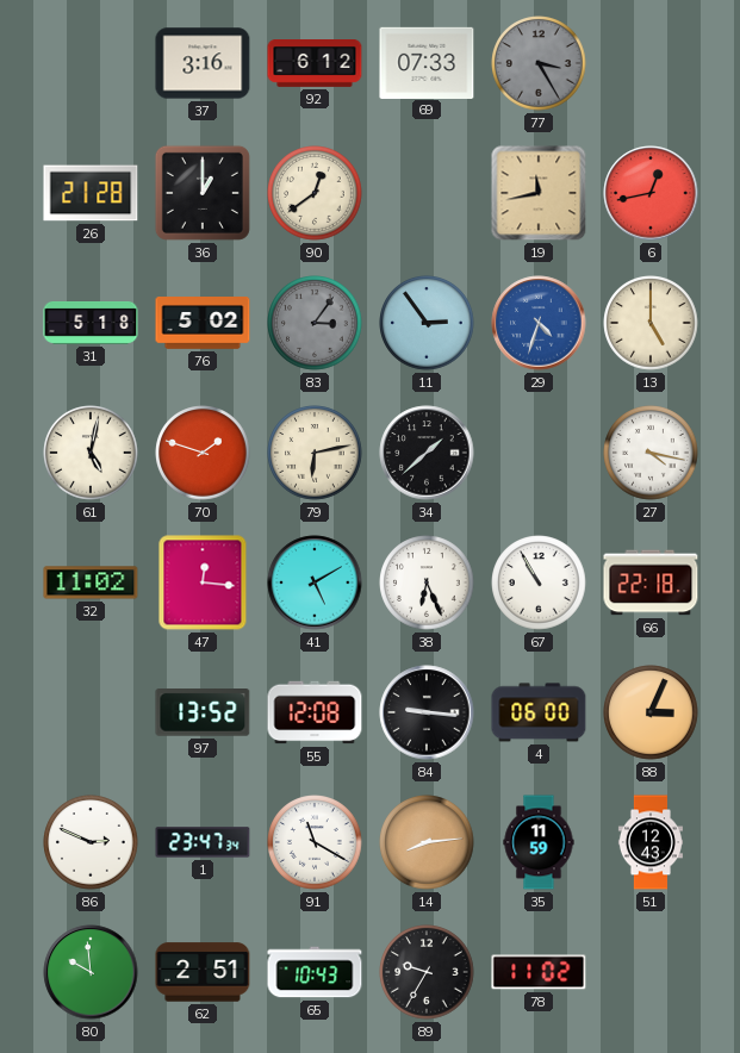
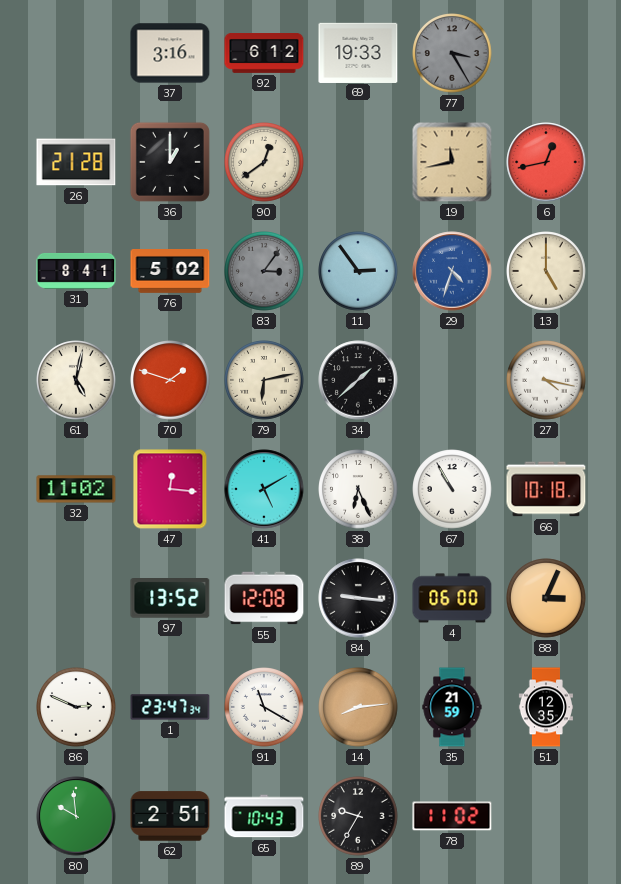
69: 07:33 -> 19:33
31: 5:18 -> 8:41
66: 22:18 -> 10:18
35: 11:59 -> 21:59
51: 12:43 -> 12:35
